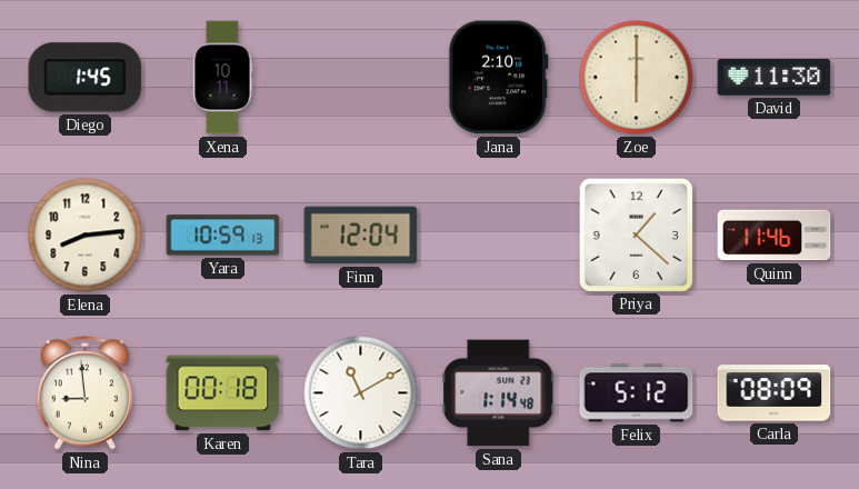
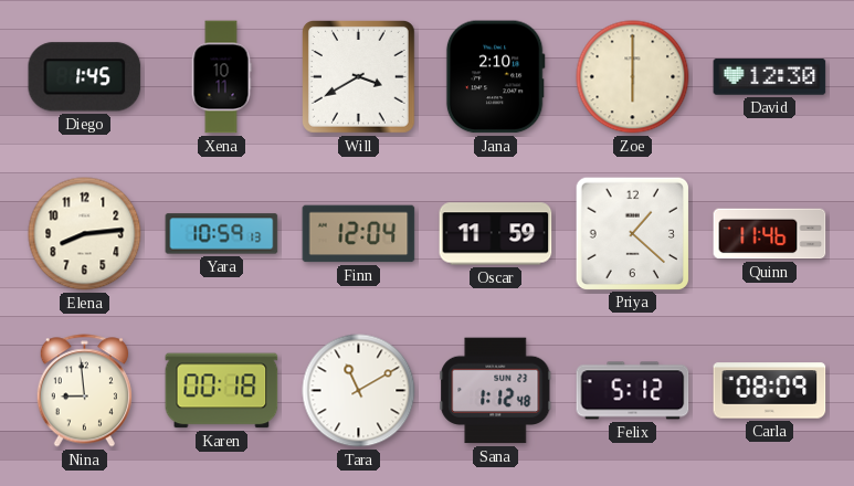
Will: none -> 3:40
David: 11:30 -> 12:30
Oscar: none -> 11:59
Sana: 1:14 -> 1:12
